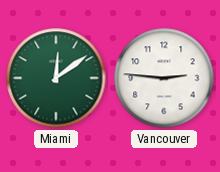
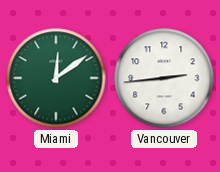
Vancouver: 2:46 -> 2:44
